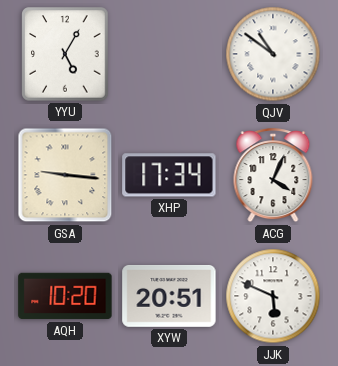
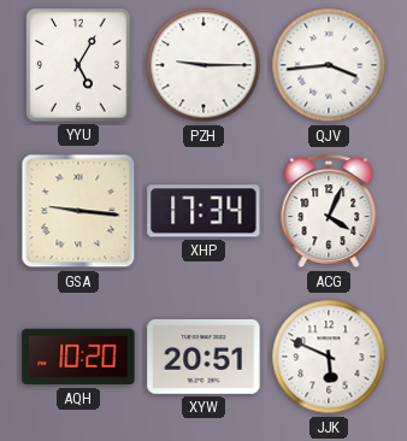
PZH: none -> 9:15
QJV: 10:51 -> 3:44
